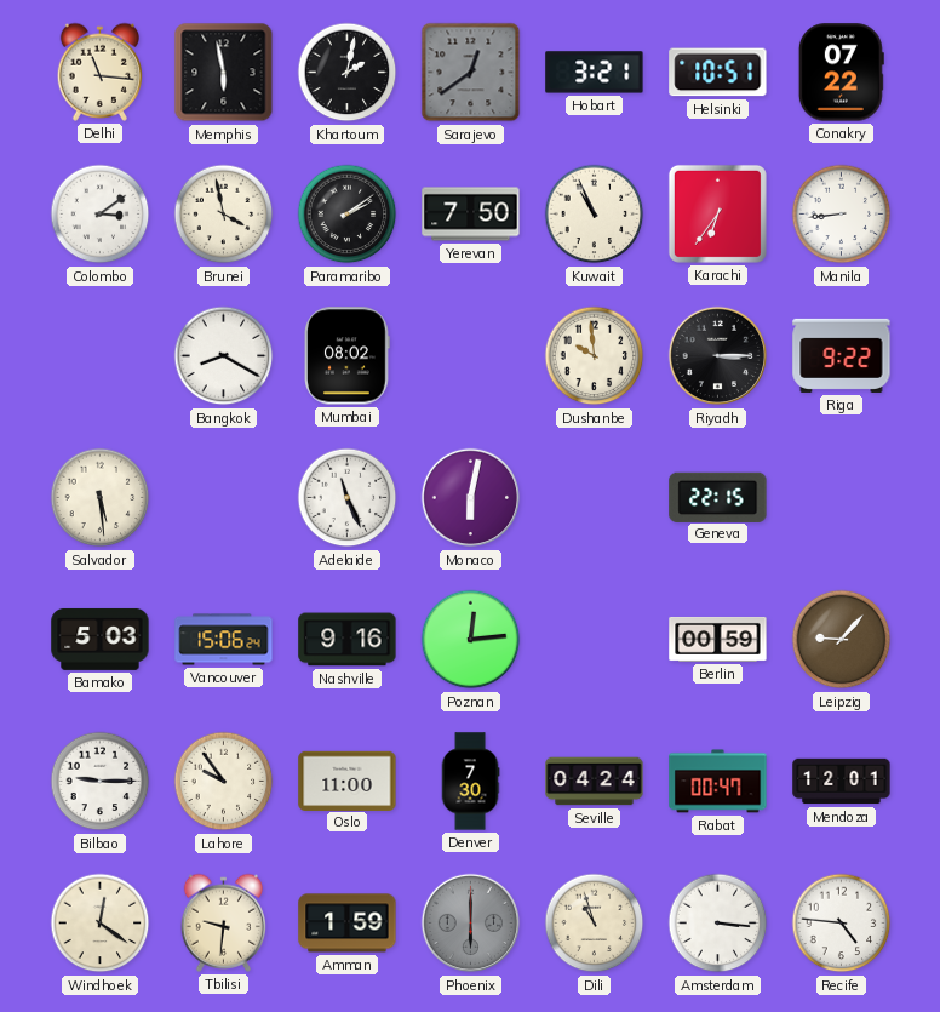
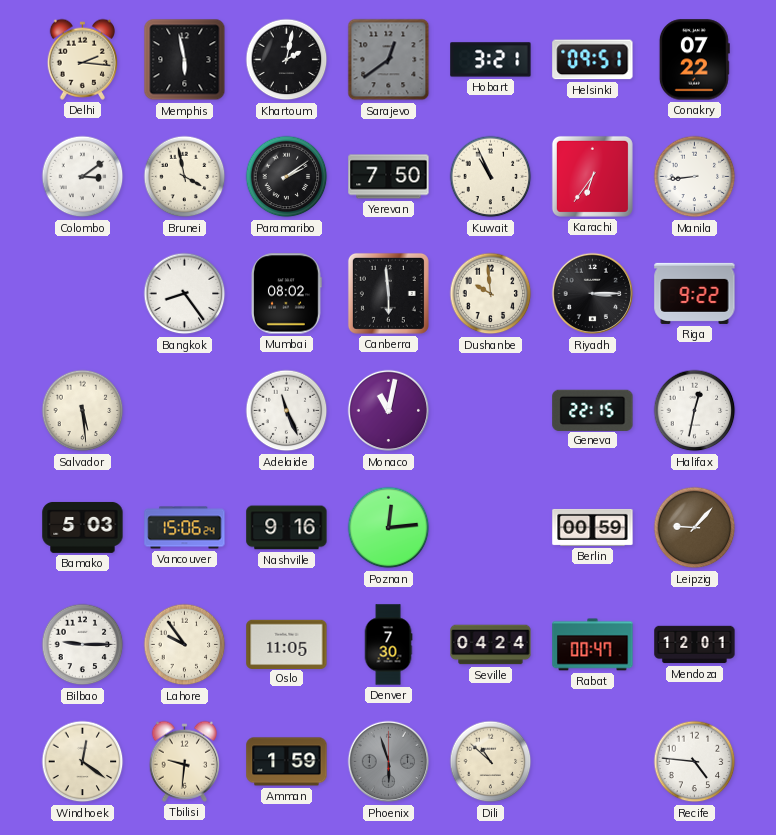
Delhi: 11:16 -> 2:16
Helsinki: 10:51 -> 09:51
Bangkok: 8:20 -> 8:24
Canberra: none -> 5:59
Monaco: 6:02 -> 11:02
Halifax: none -> 12:32
Oslo: 11:00 -> 11:05
Phoenix: 6:00 -> 5:57
Dili: 10:57 -> 10:52
Amsterdam: 3:16 -> none
